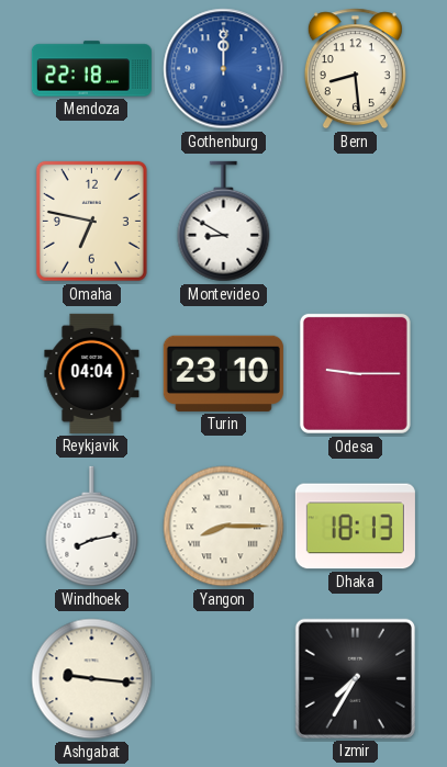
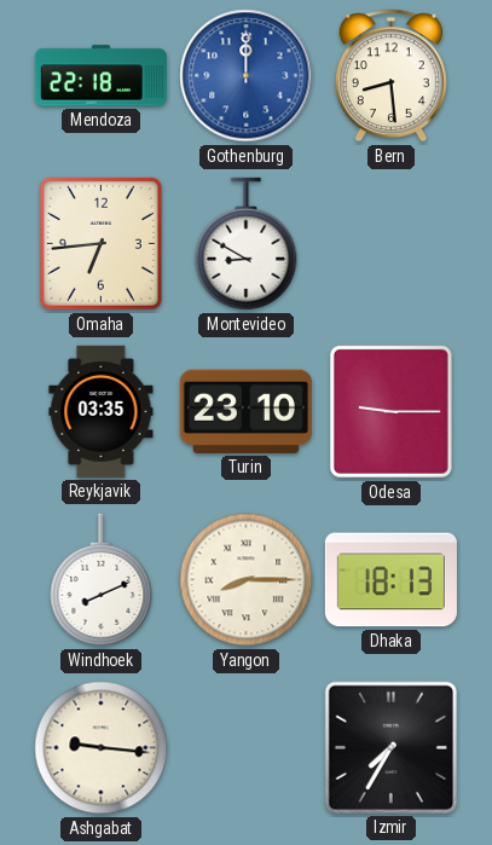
Omaha: 6:47 -> 6:44
Reykjavik: 04:04 -> 03:35
Windhoek: 8:13 -> 8:11
